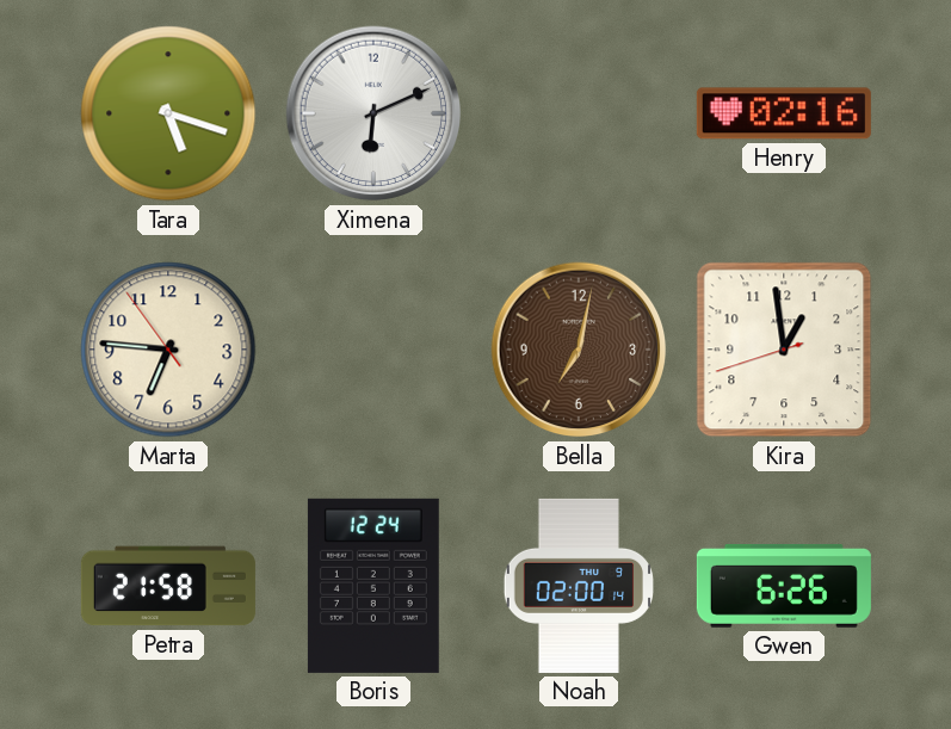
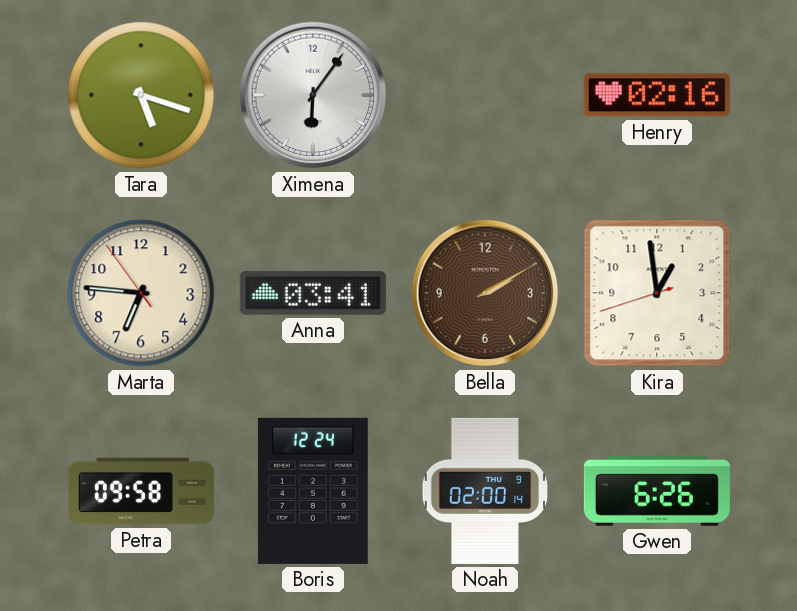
Ximena: 6:11 -> 6:06
Anna: none -> 03:41
Bella: 7:02 -> 2:10
Petra: 21:58 -> 09:58
